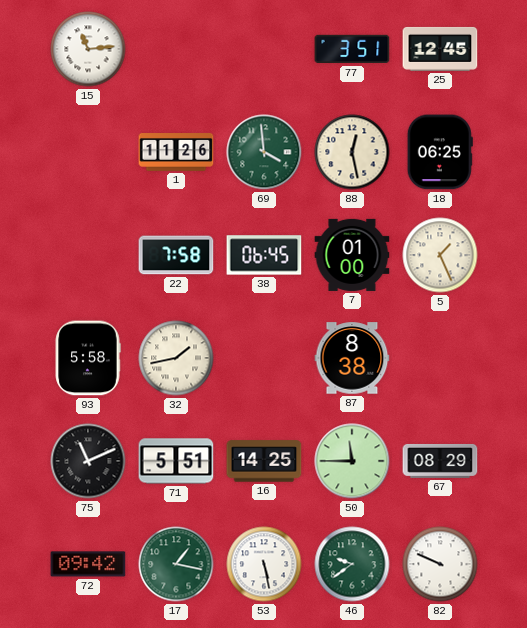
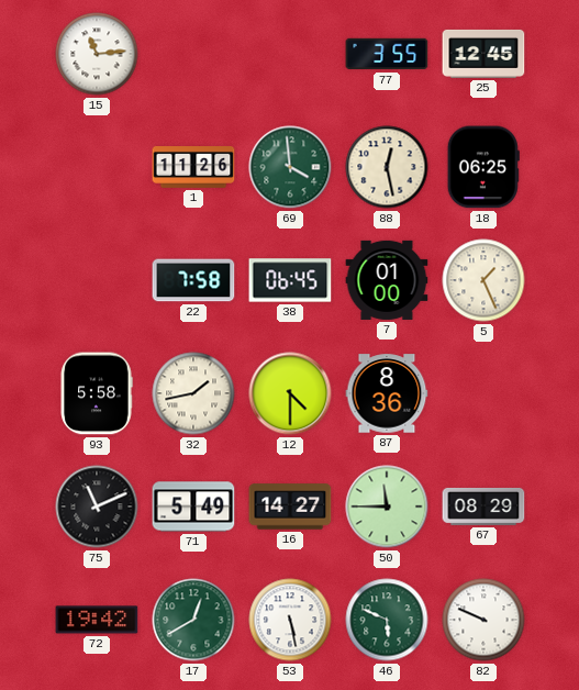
77: 3:51 -> 3:55
12: none -> 4:30
87: 8:38 -> 8:36
71: 5:51 -> 5:49
16: 14:25 -> 14:27
72: 09:42 -> 19:42
17: 1:17 -> 12:40
46: 9:39 -> 5:49
